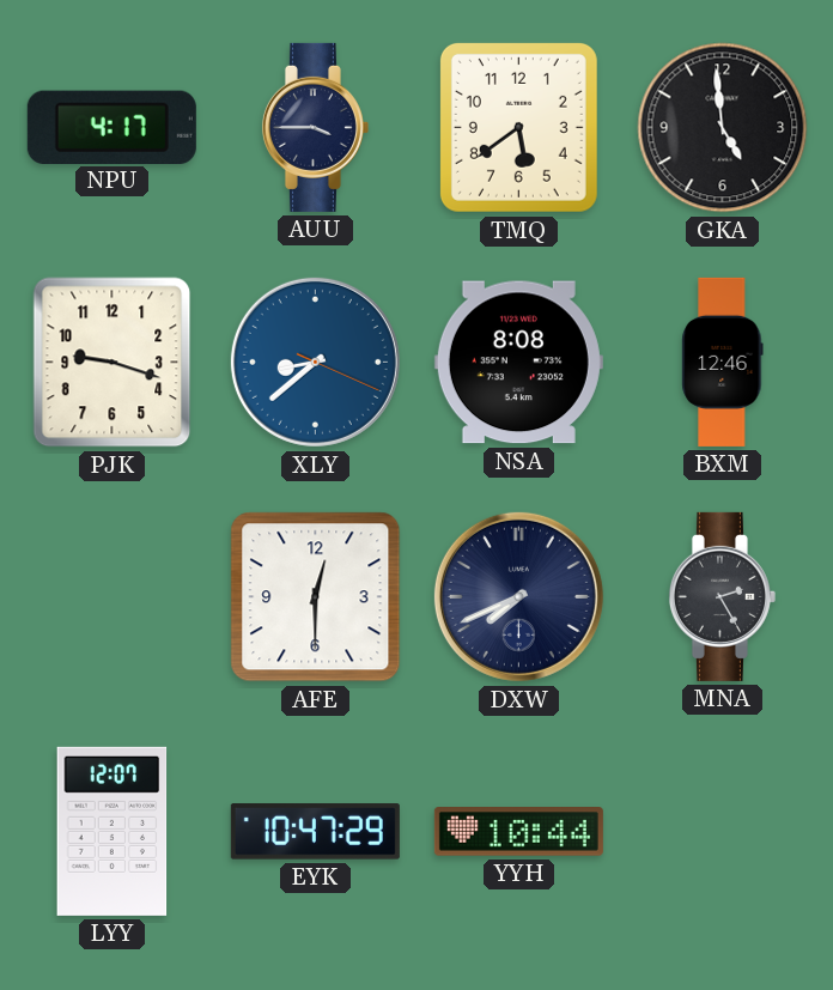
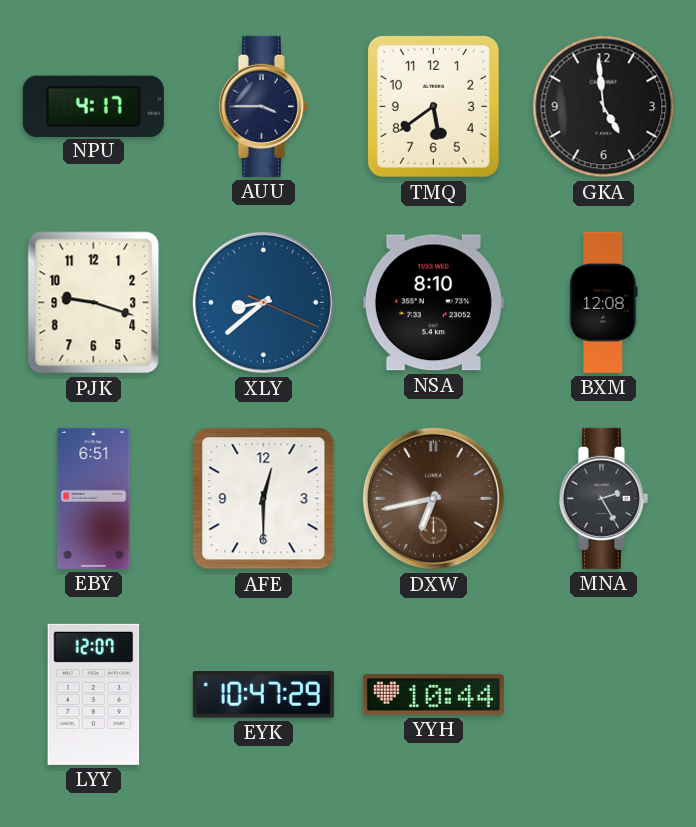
NSA: 8:08 -> 8:10
BXM: 12:46 -> 12:08
EBY: none -> 6:51
DXW: 7:41 -> 6:43
DXW dial: navy -> brown
